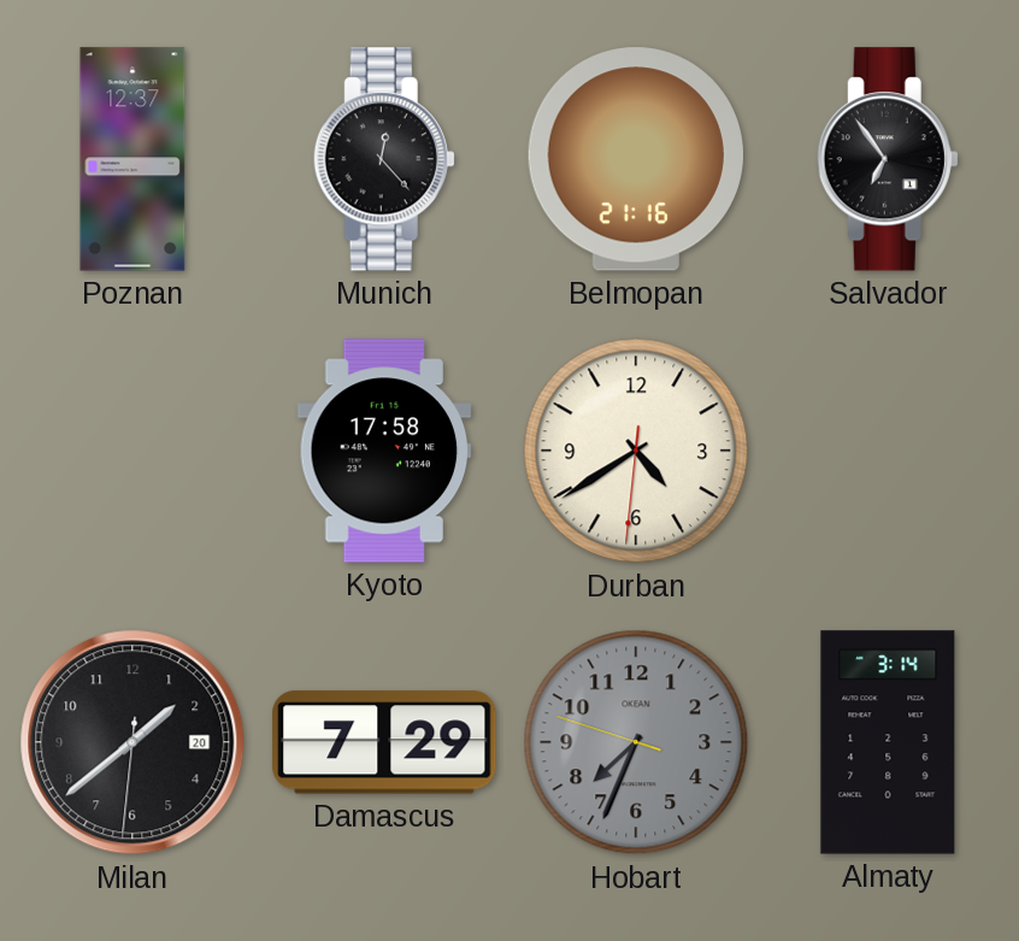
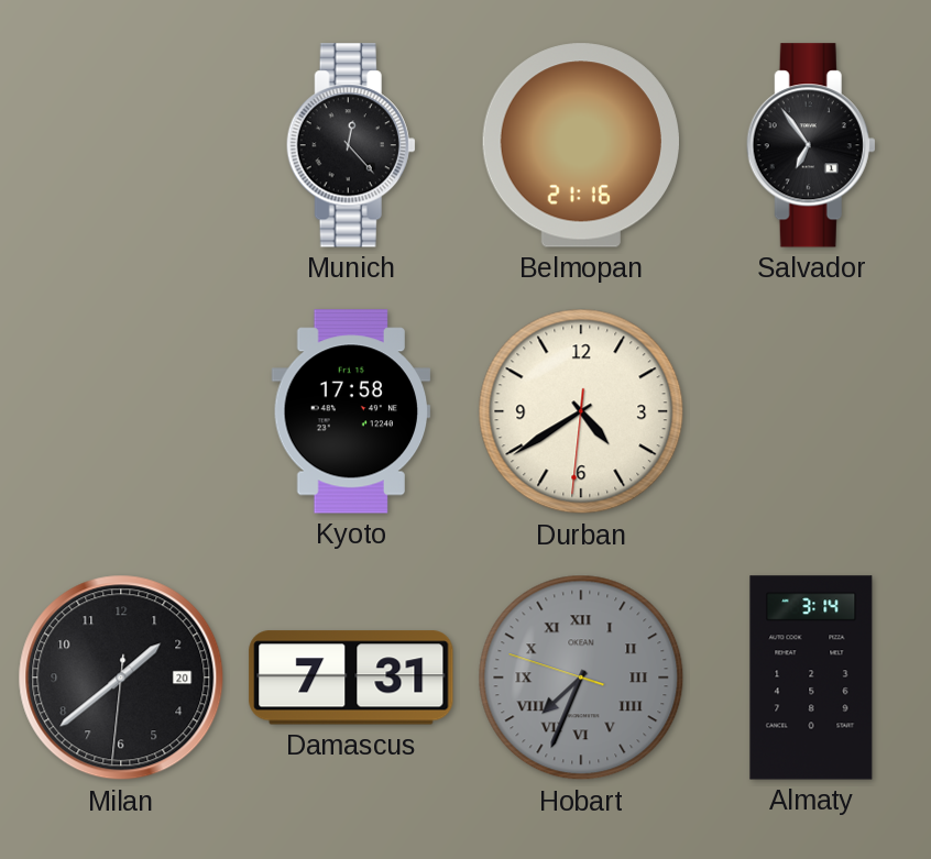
Poznan: 12:37 -> none
Damascus: 7:29 -> 7:31
Hobart numerals: Arabic -> Roman
